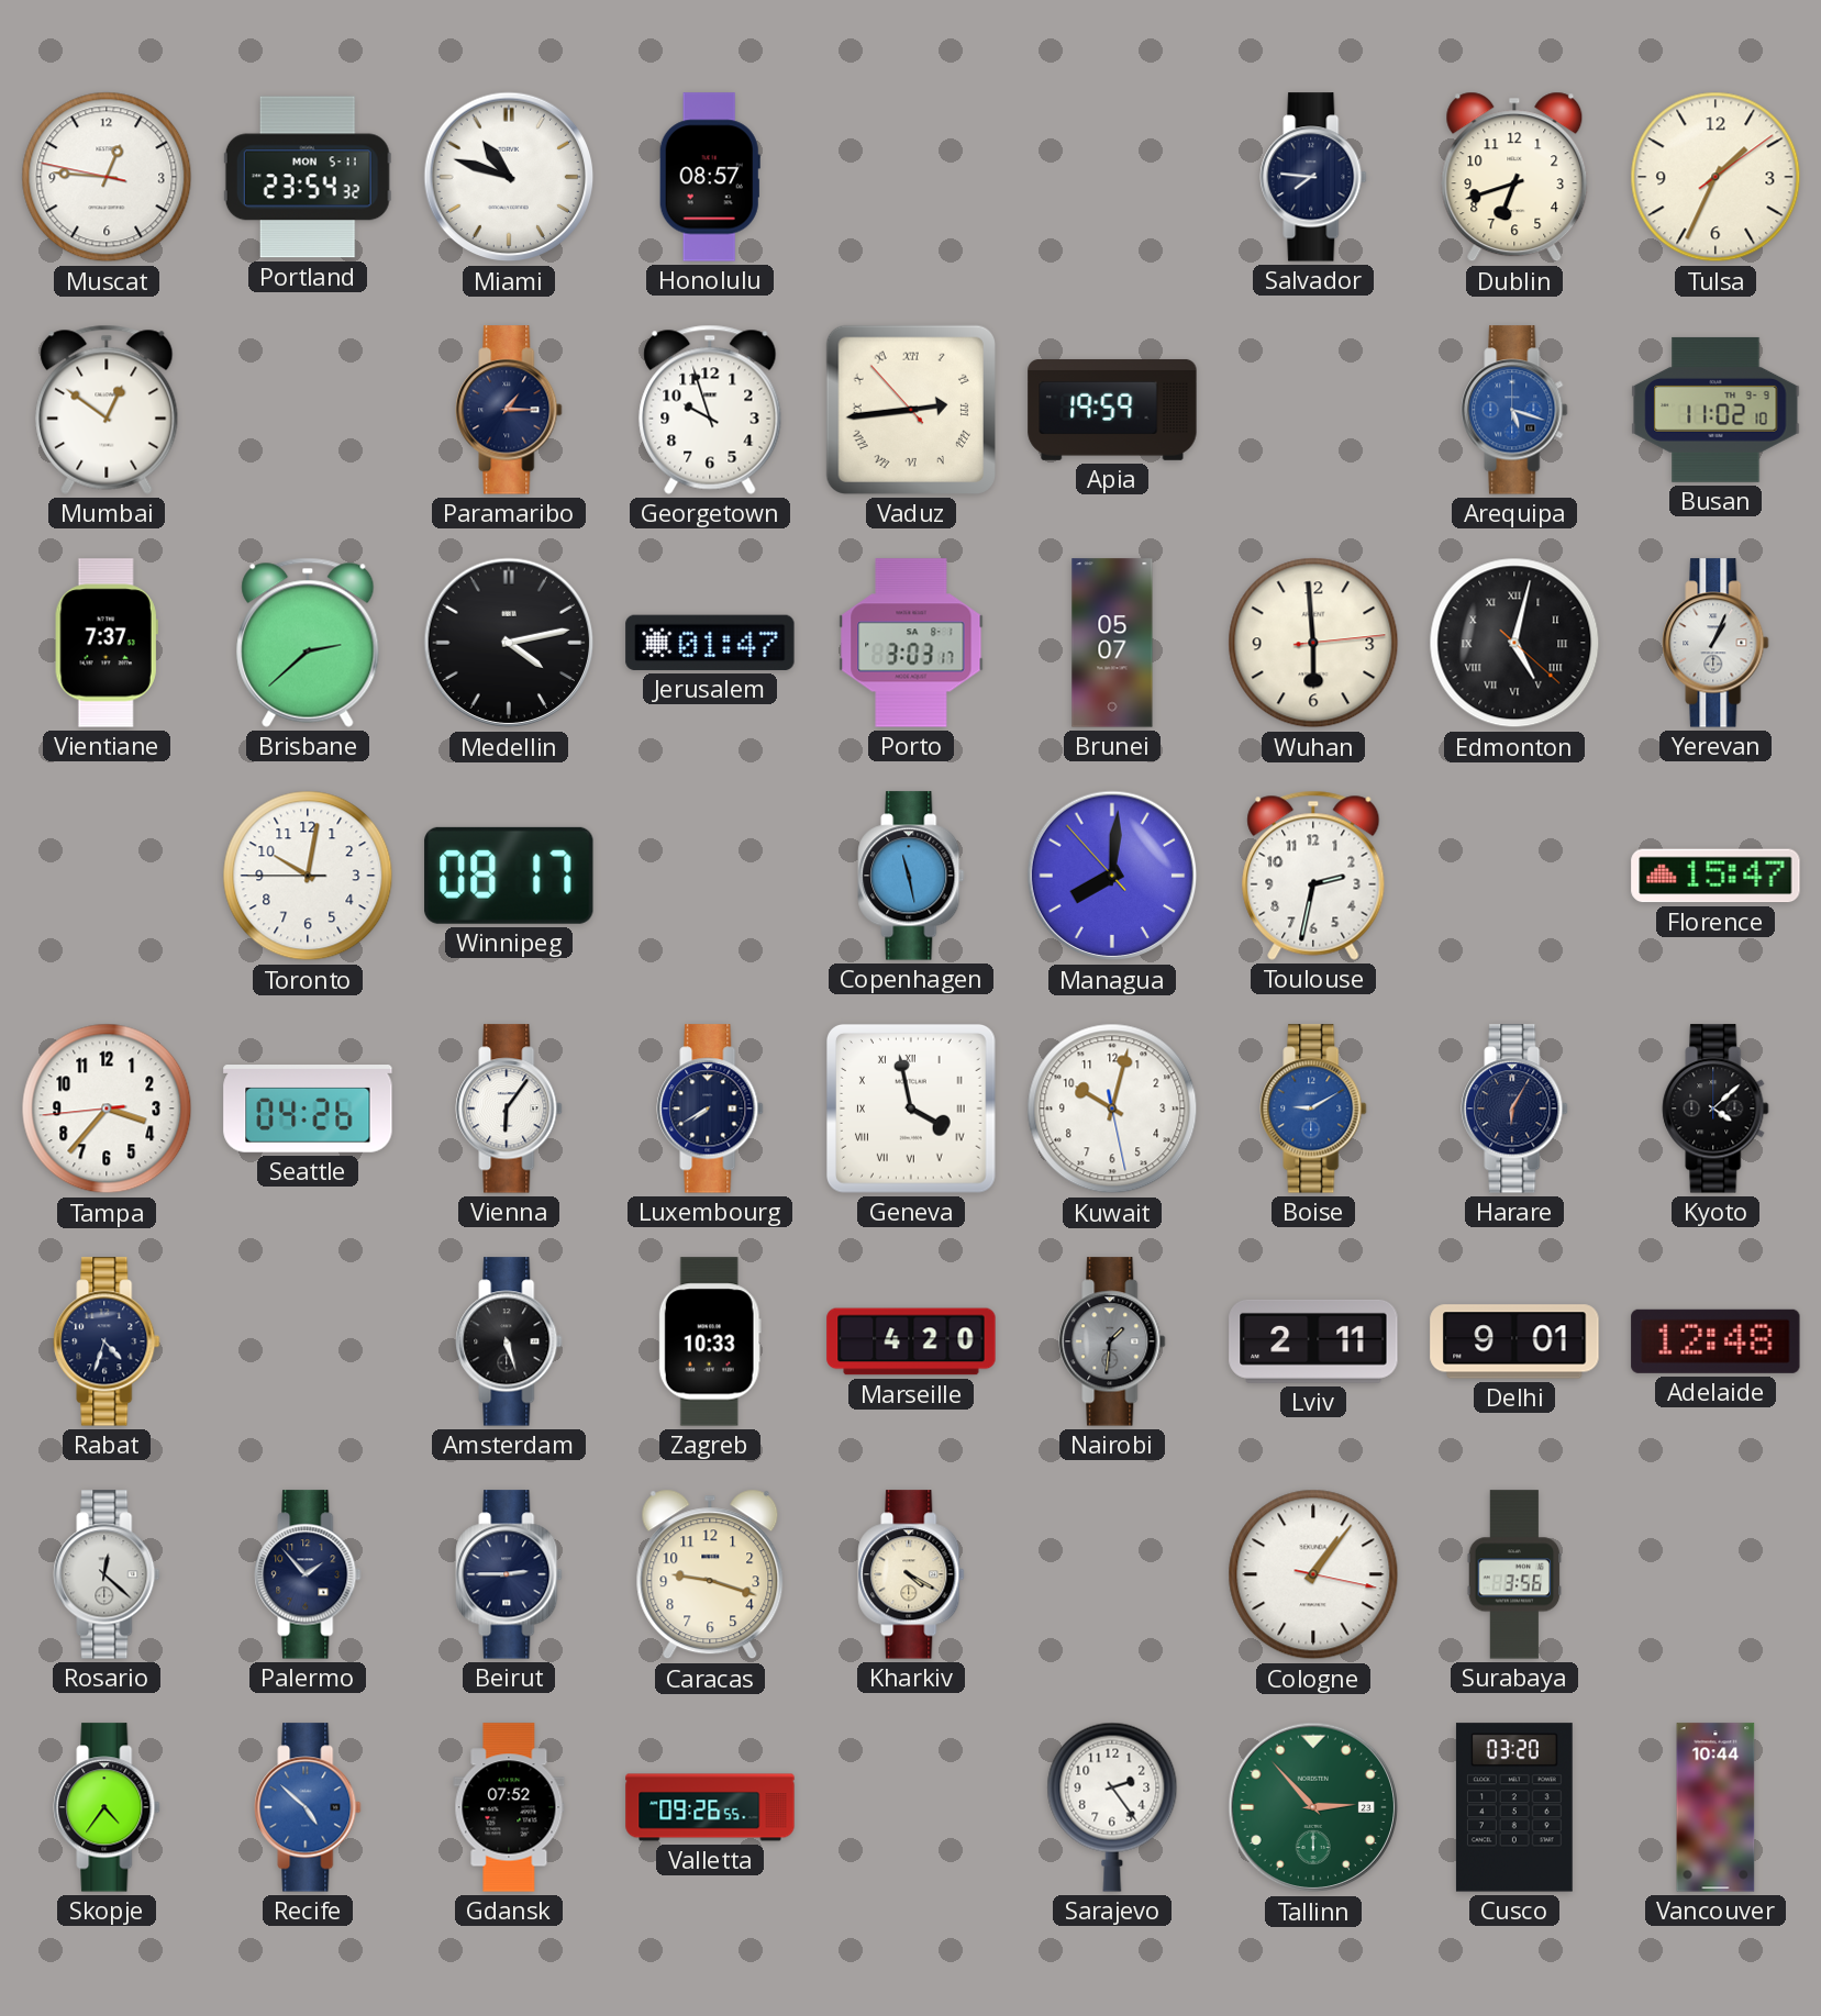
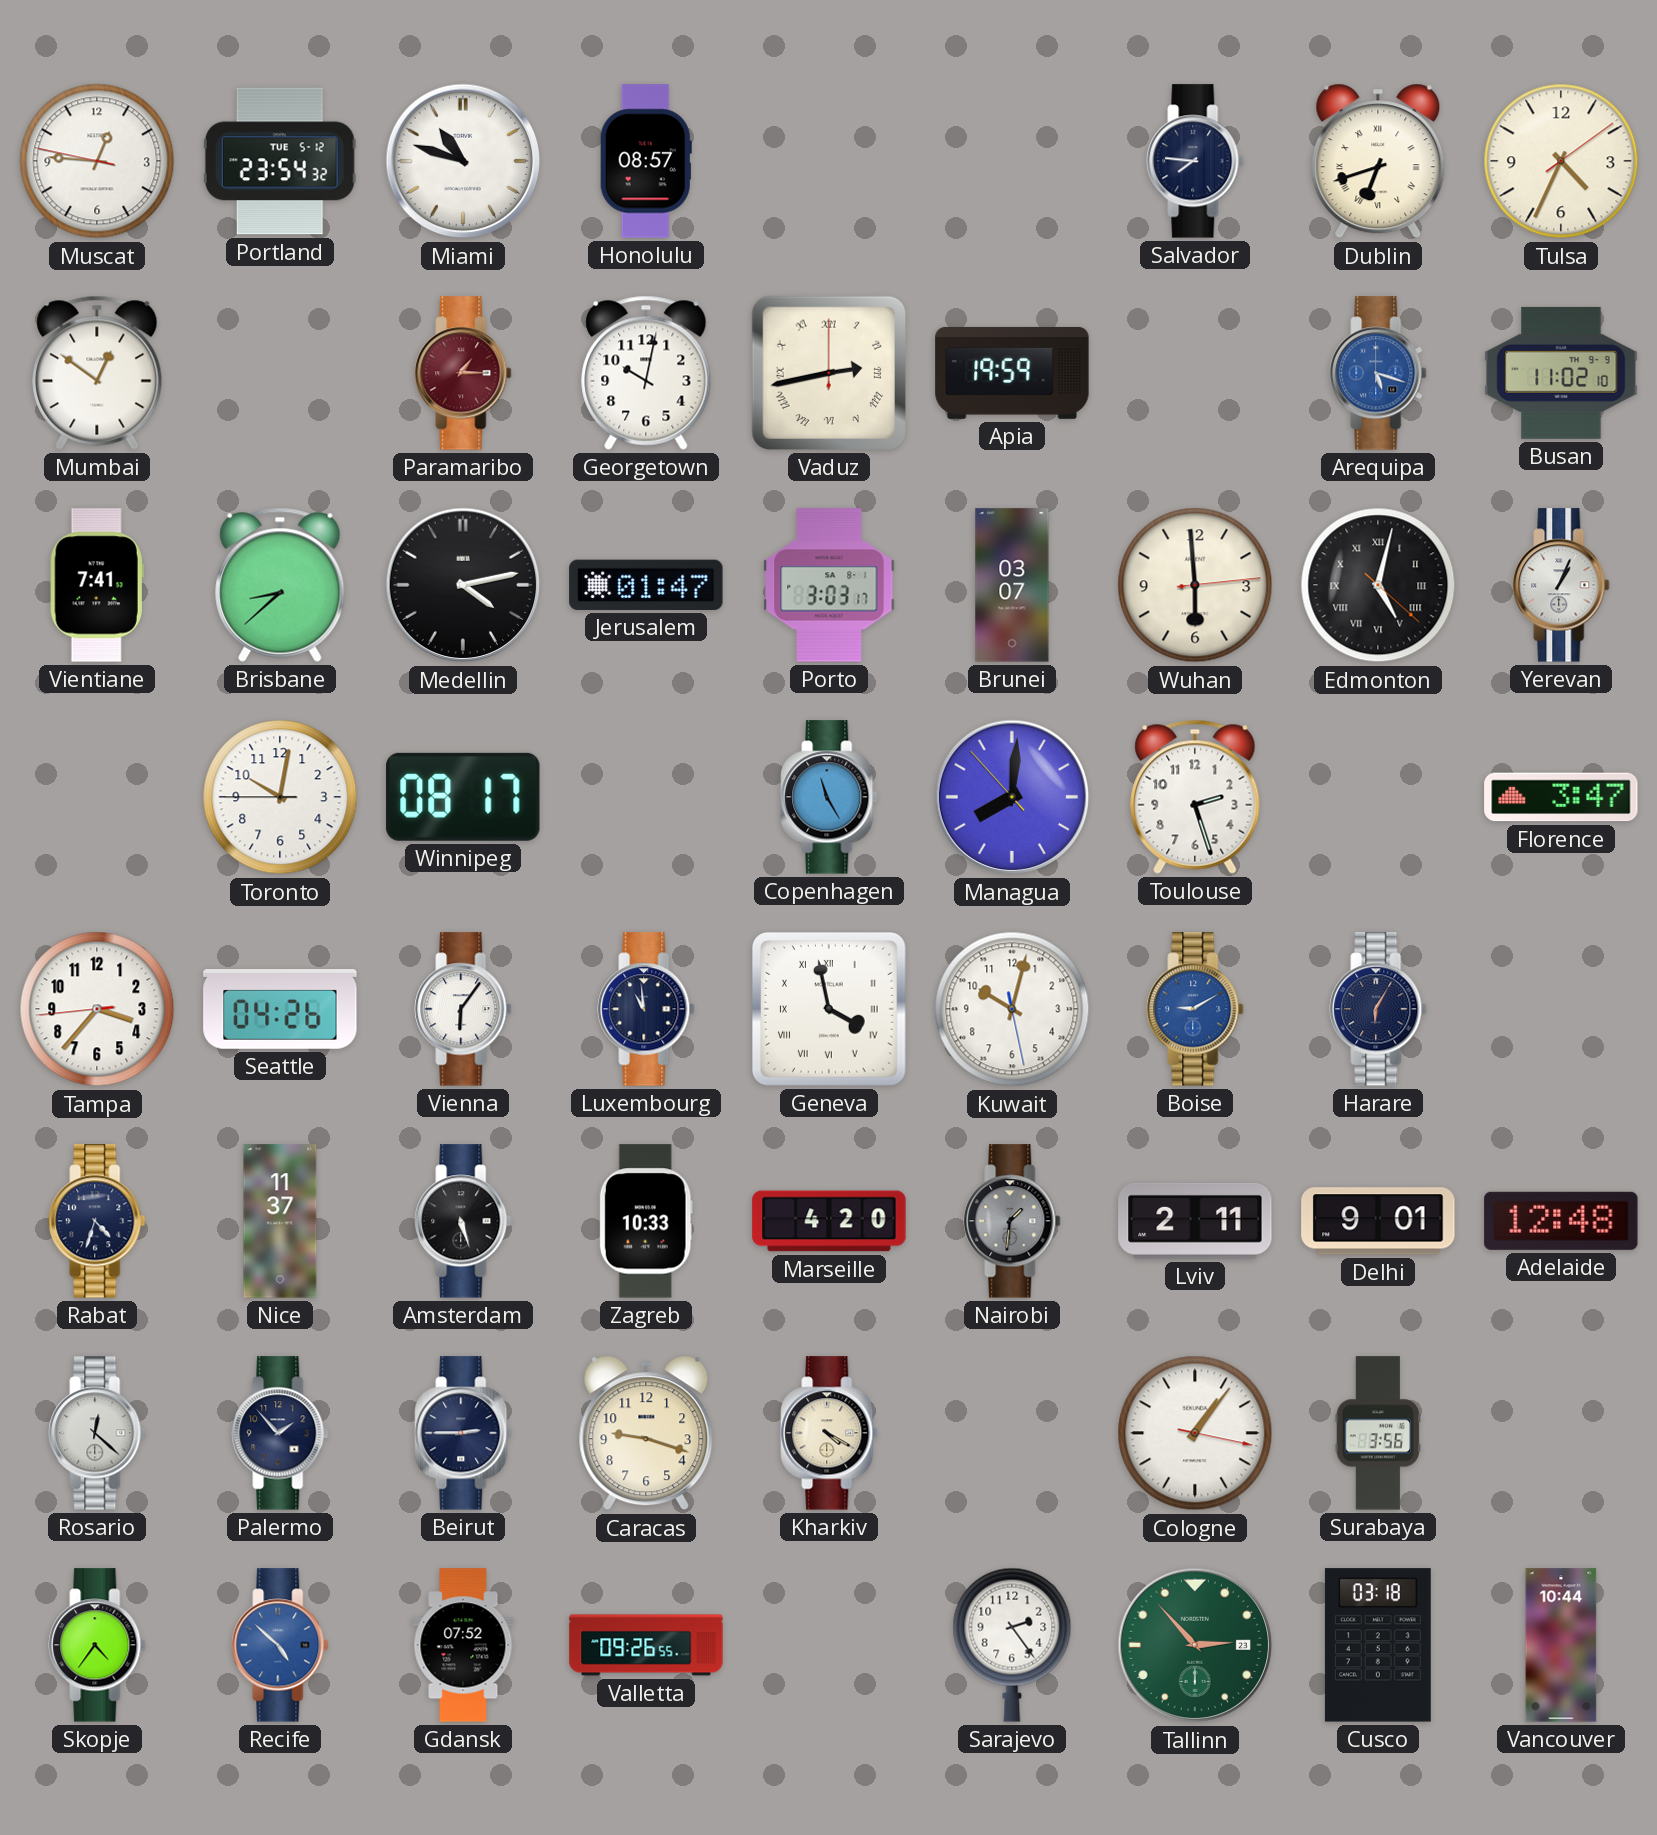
Portland date: MON 5-11 -> TUE 5-12
Dublin numerals: Arabic -> Roman
Tulsa: 1:34 -> 4:34
Paramaribo dial: navy -> burgundy
Georgetown: 9:57 -> 10:02
Vaduz: 2:43:53 -> 2:43:00
Vientiane: 7:37 -> 7:41
Brisbane: 2:38 -> 8:38
Brunei: 05:07 -> 03:07
Copenhagen: 11:28 -> 11:25
Toulouse: 2:32 -> 2:27
Florence: 15:47 -> 3:47
Luxembourg: 7:40 -> 10:59
Kyoto: 4:08 -> none
Nice: none -> 11:37
Cusco: 03:20 -> 03:18
